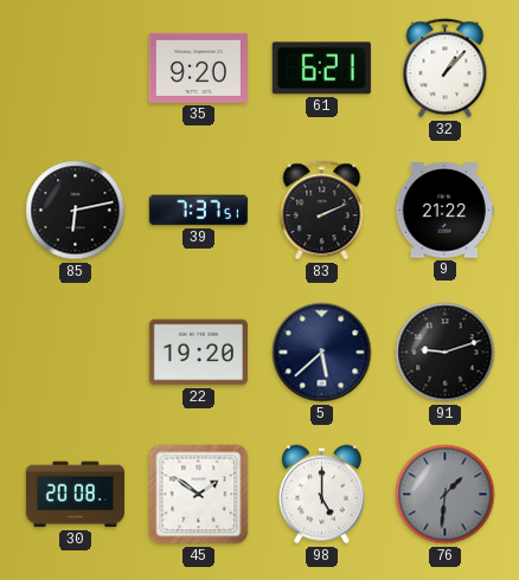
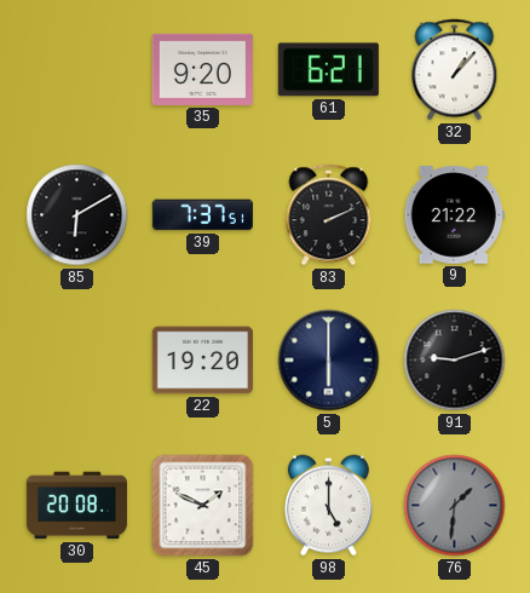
85: 6:13 -> 6:10
5: 5:38 -> 6:00
45: 1:51 -> 1:49
